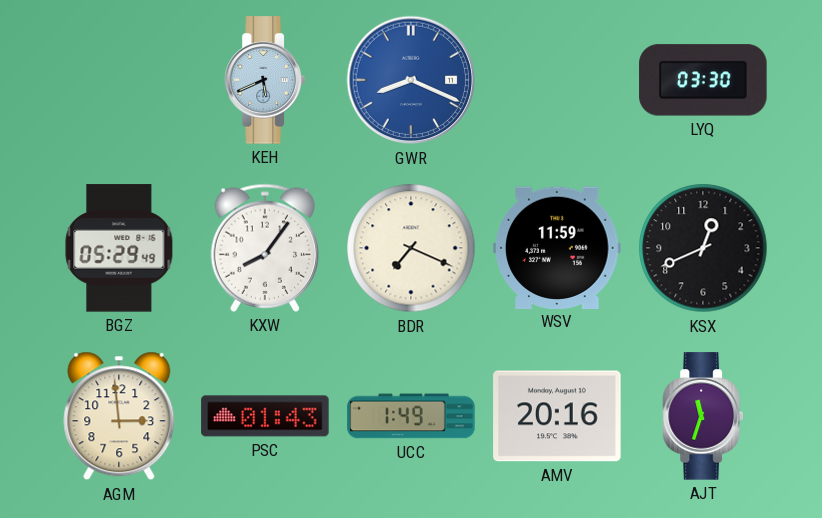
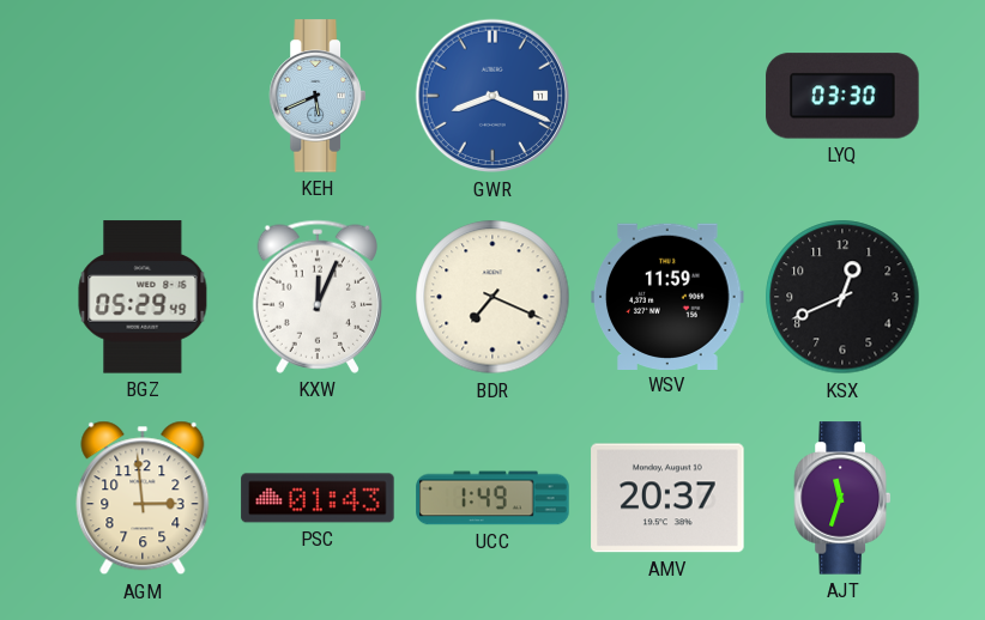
KXW: 8:06 -> 12:04
AMV: 20:16 -> 20:37
